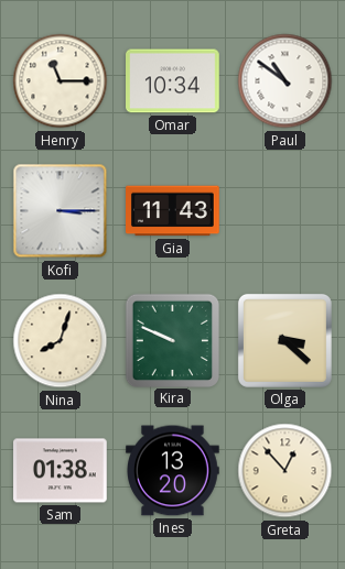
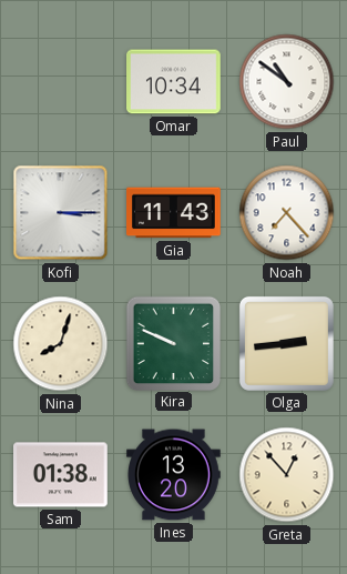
Henry: 11:15 -> none
Noah: none -> 7:23
Olga: 3:22 -> 2:44
